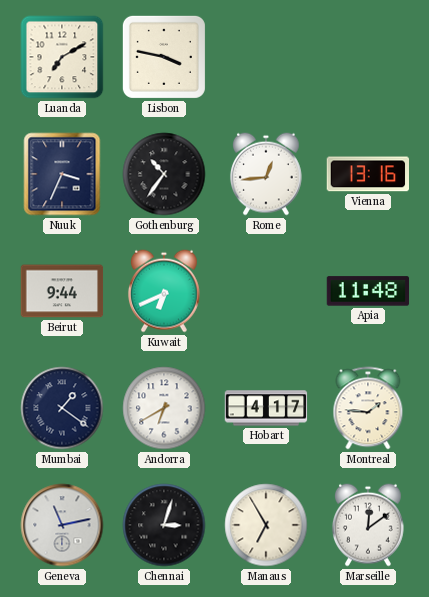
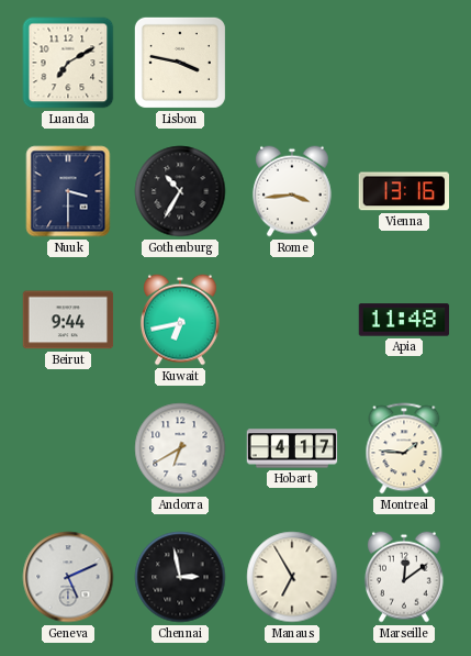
Nuuk: 3:34 -> 3:30
Gothenburg: 10:36 -> 10:35
Rome: 12:44 -> 3:44
Kuwait: 6:41 -> 6:43
Mumbai: 1:21 -> none
Geneva: 11:13 -> 5:11
Chennai: 3:03 -> 2:58
